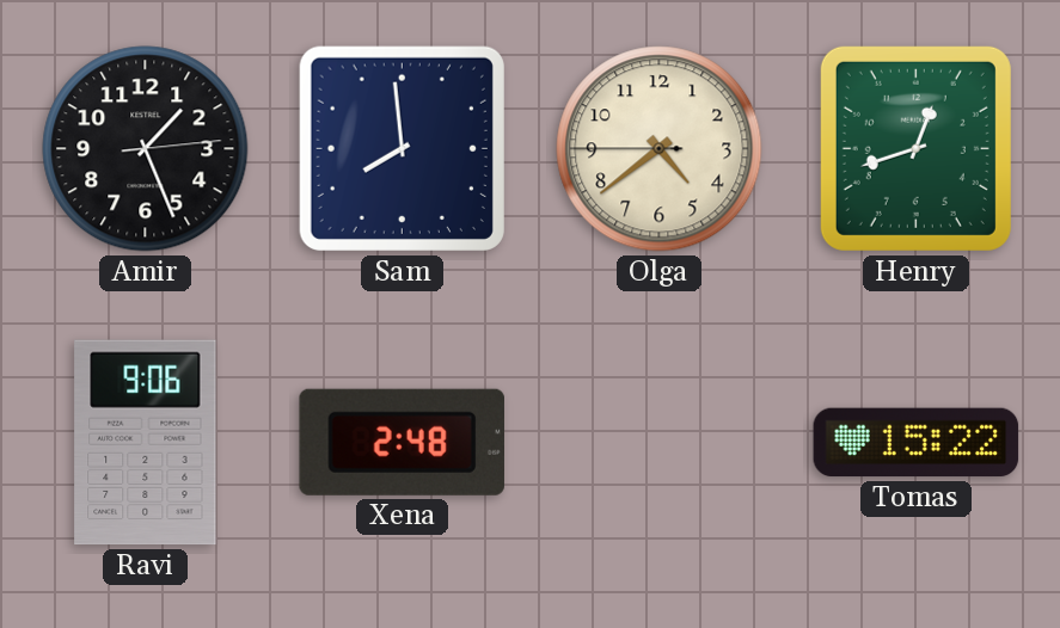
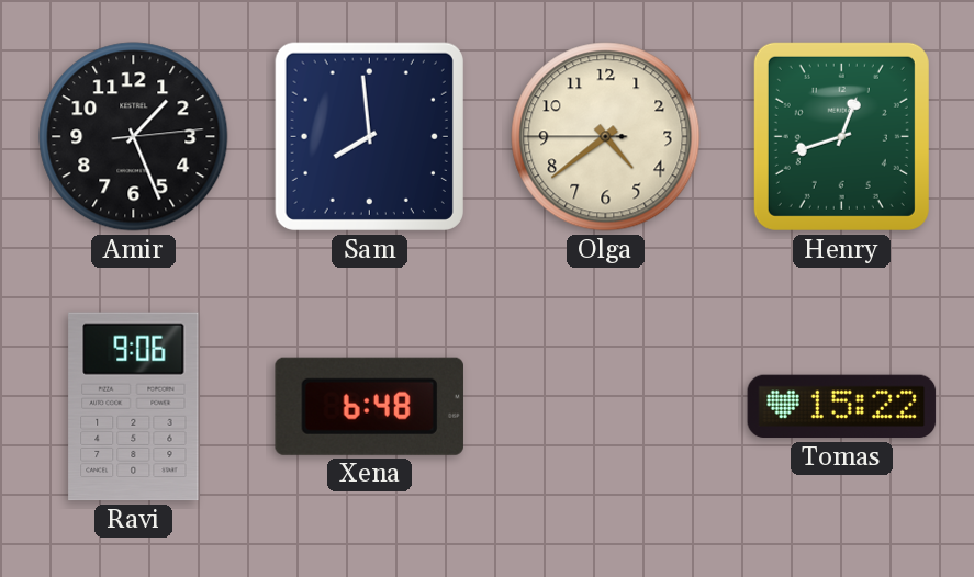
Xena: 2:48 -> 6:48
